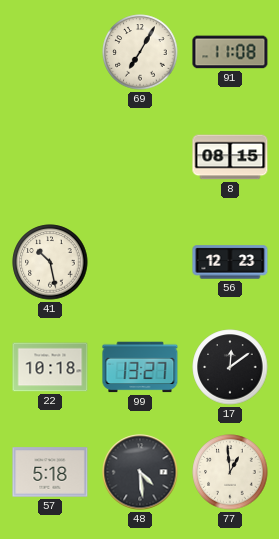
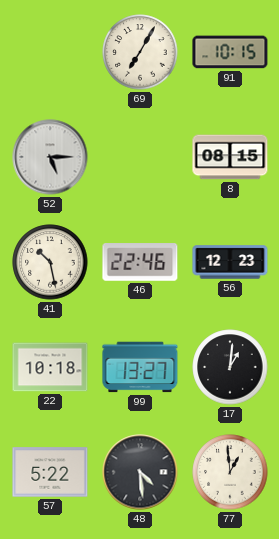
91: 11:08 -> 10:15
52: none -> 5:15
46: none -> 22:46
17: 12:09 -> 1:01
57: 5:18 -> 5:22
